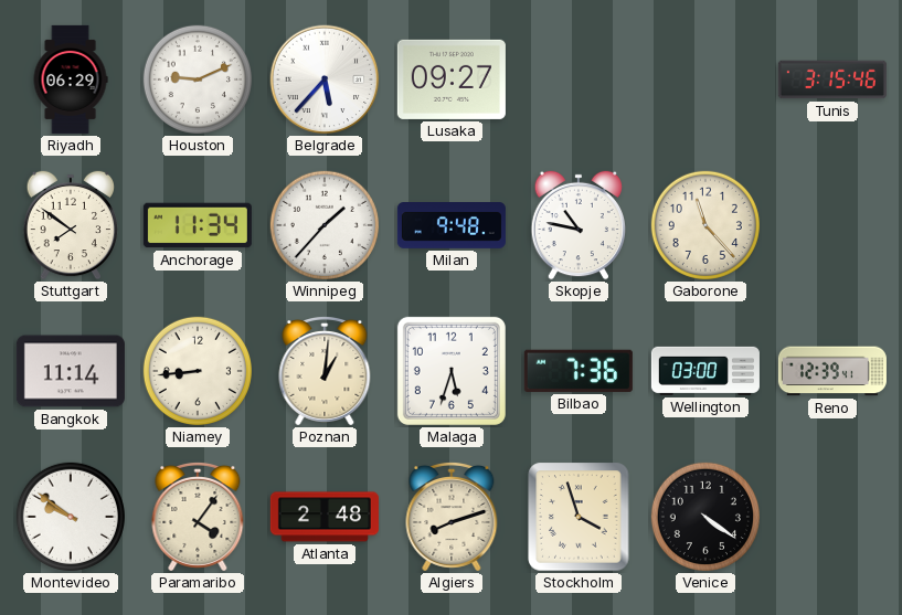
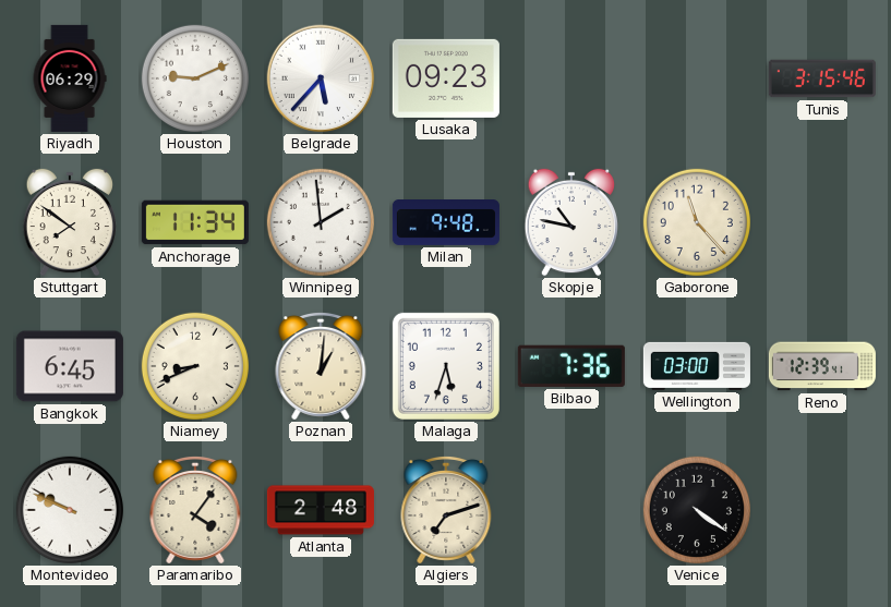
Lusaka: 09:27 -> 09:23
Winnipeg: 1:37 -> 1:59
Bangkok: 11:14 -> 6:45
Niamey: 8:44 -> 8:41
Montevideo: 9:51 -> 9:49
Algiers: 8:12 -> 7:12
Stockholm: 3:57 -> none
